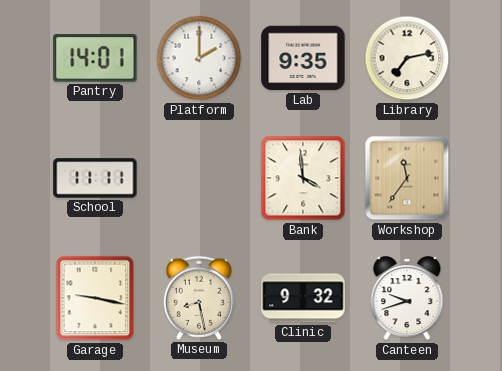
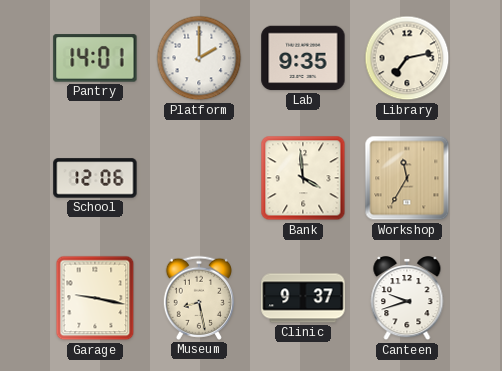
School: 11:11 -> 12:06
Workshop: 11:36 -> 11:35
Clinic: 9:32 -> 9:37
